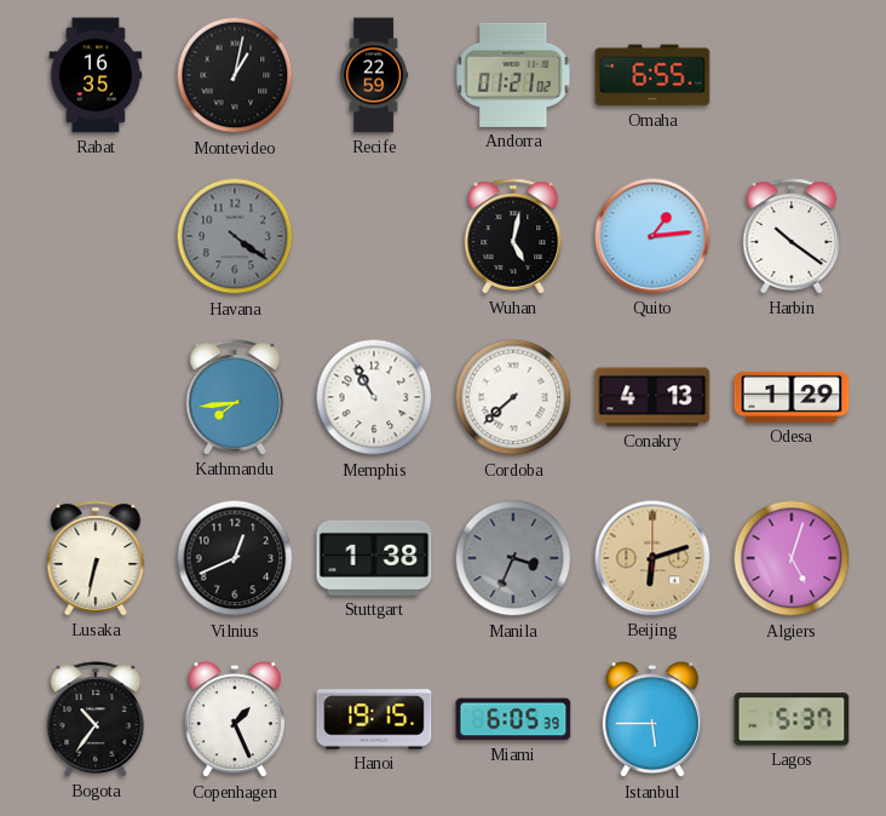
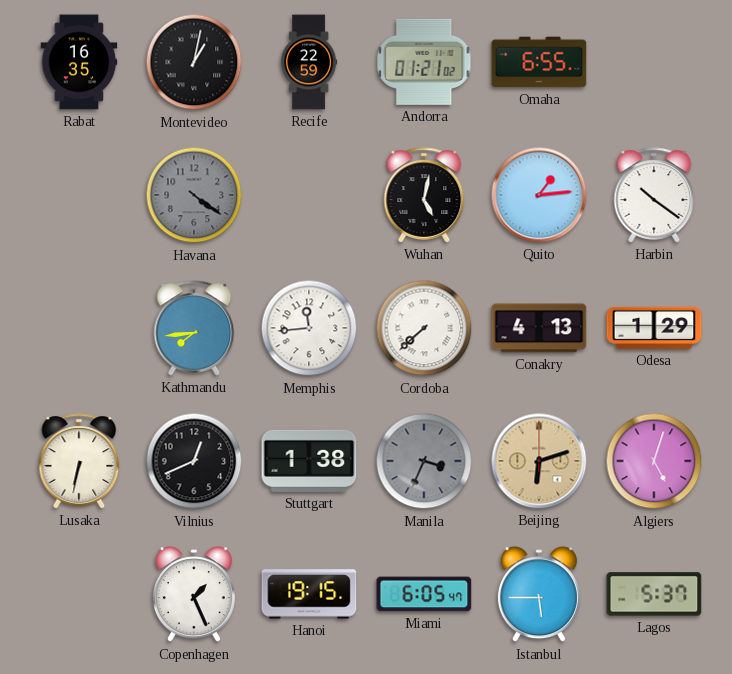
Memphis: 10:55 -> 11:44
Bogota: 10:36 -> none
Miami: 6:05:39 -> 6:05:47
